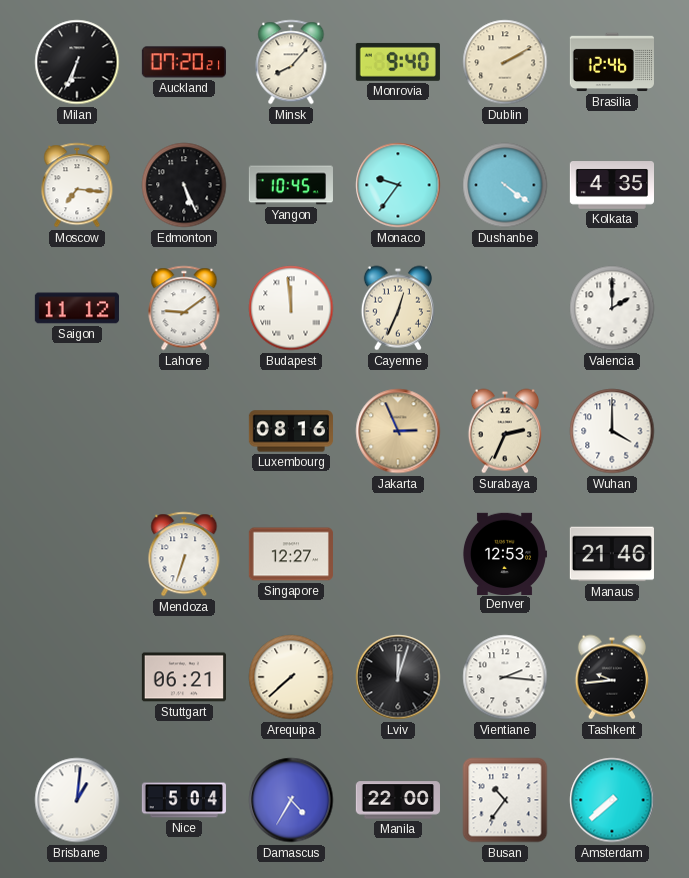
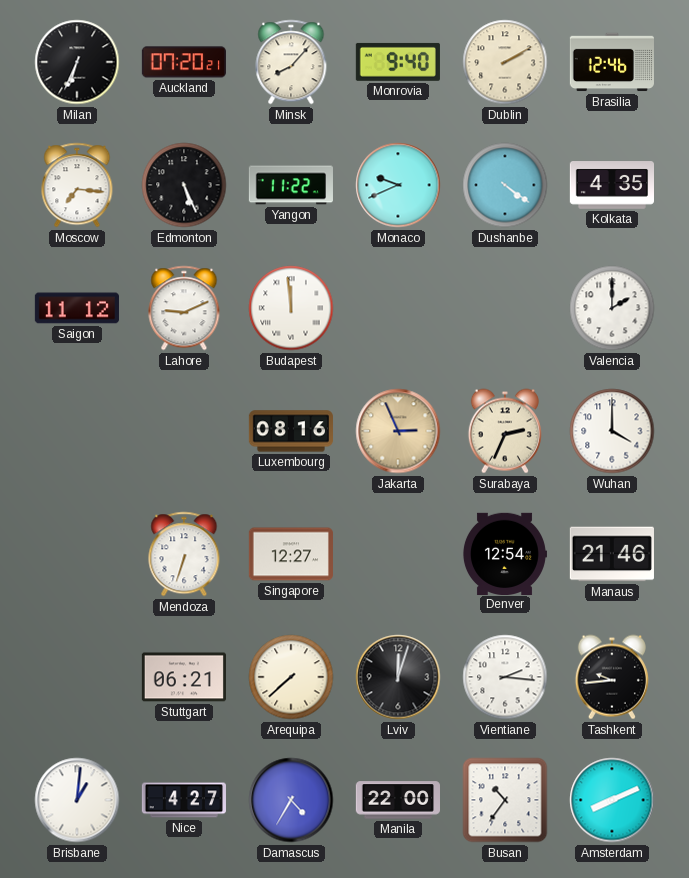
Yangon: 10:45 -> 11:22
Monaco: 9:36 -> 9:41
Lahore: 9:09 -> 9:11
Cayenne: 12:34 -> none
Denver: 12:53 -> 12:54
Nice: 5:04 -> 4:27
Amsterdam: 7:38 -> 8:11
